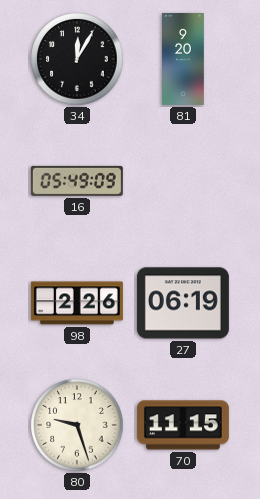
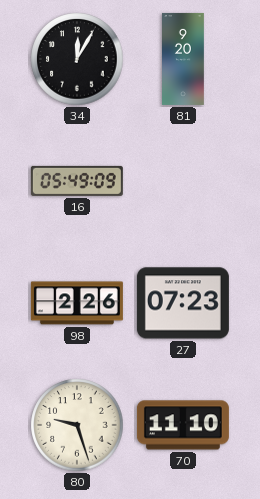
27: 06:19 -> 07:23
70: 11:15 -> 11:10
